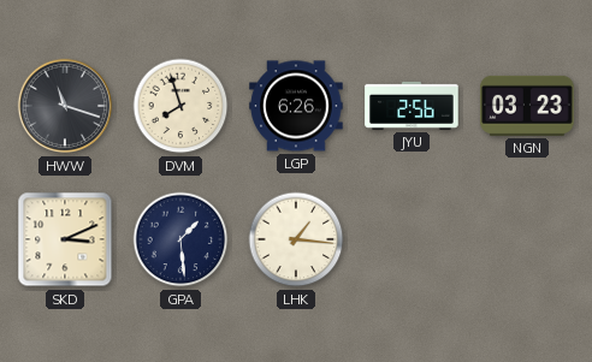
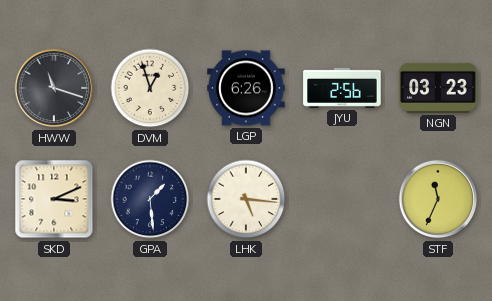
DVM: 7:57 -> 12:57
LHK: 1:16 -> 5:16
STF: none -> 11:34
